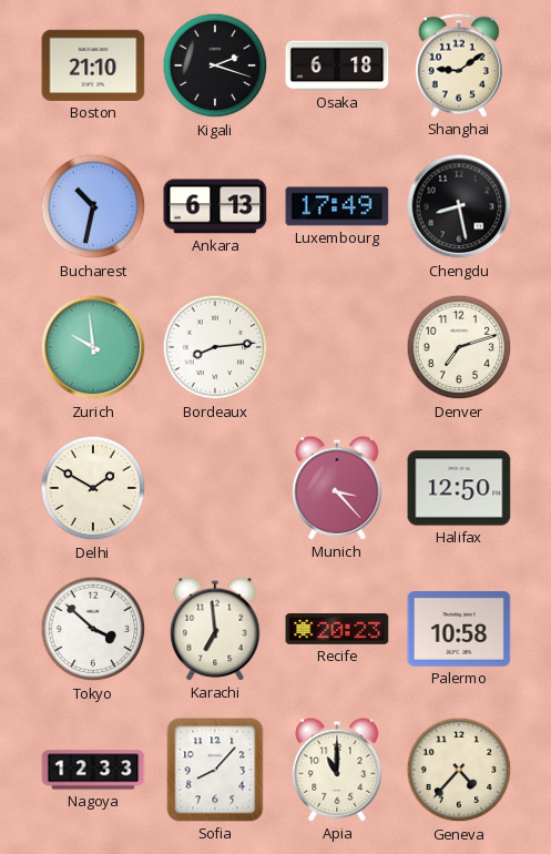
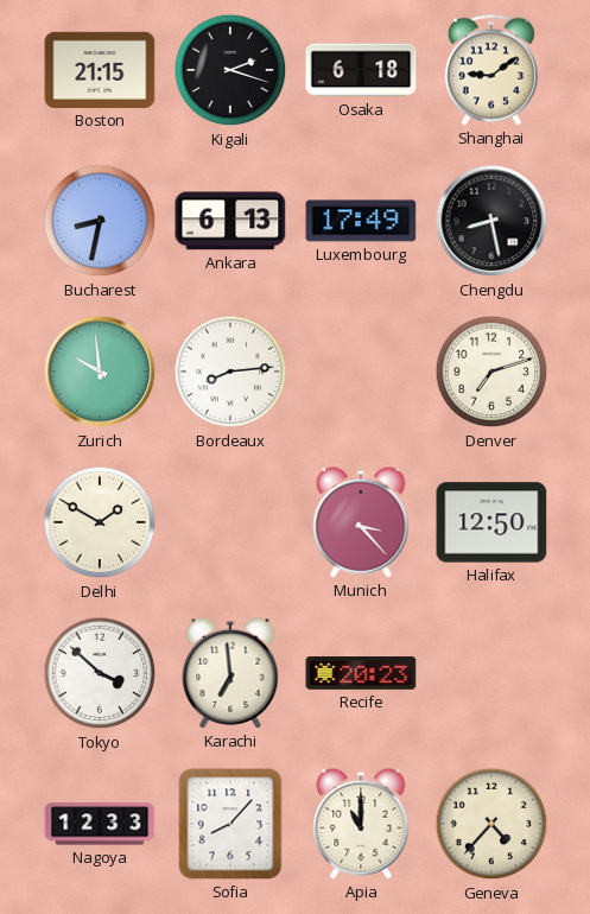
Boston: 21:10 -> 21:15
Bucharest: 10:32 -> 8:32
Palermo: 10:58 -> none
